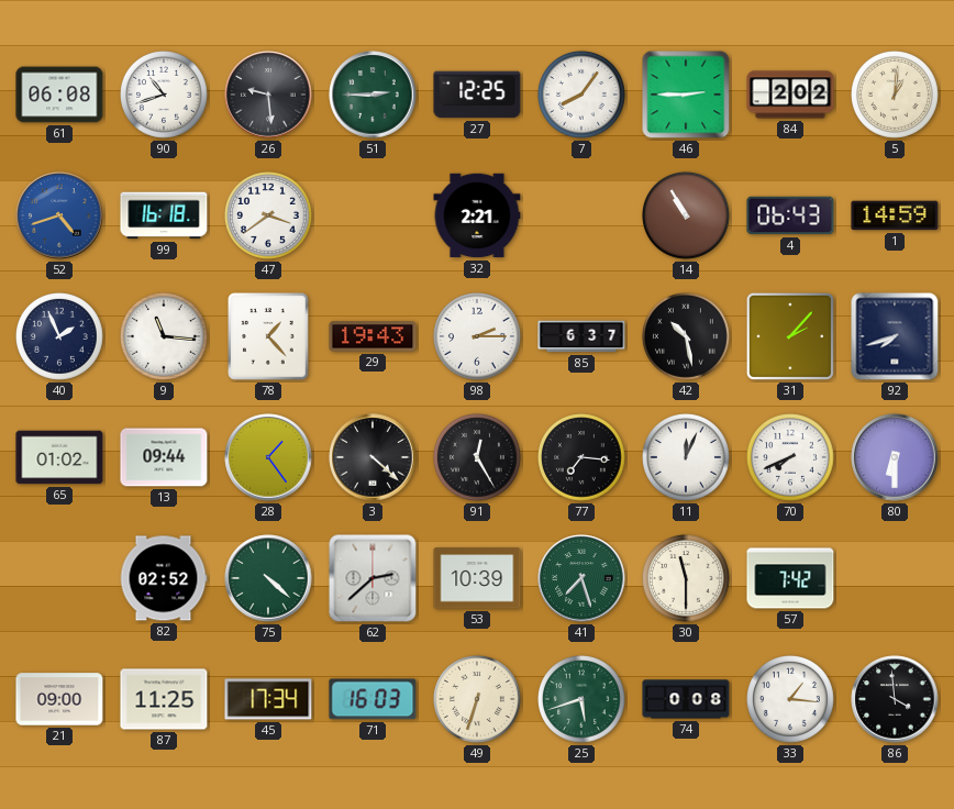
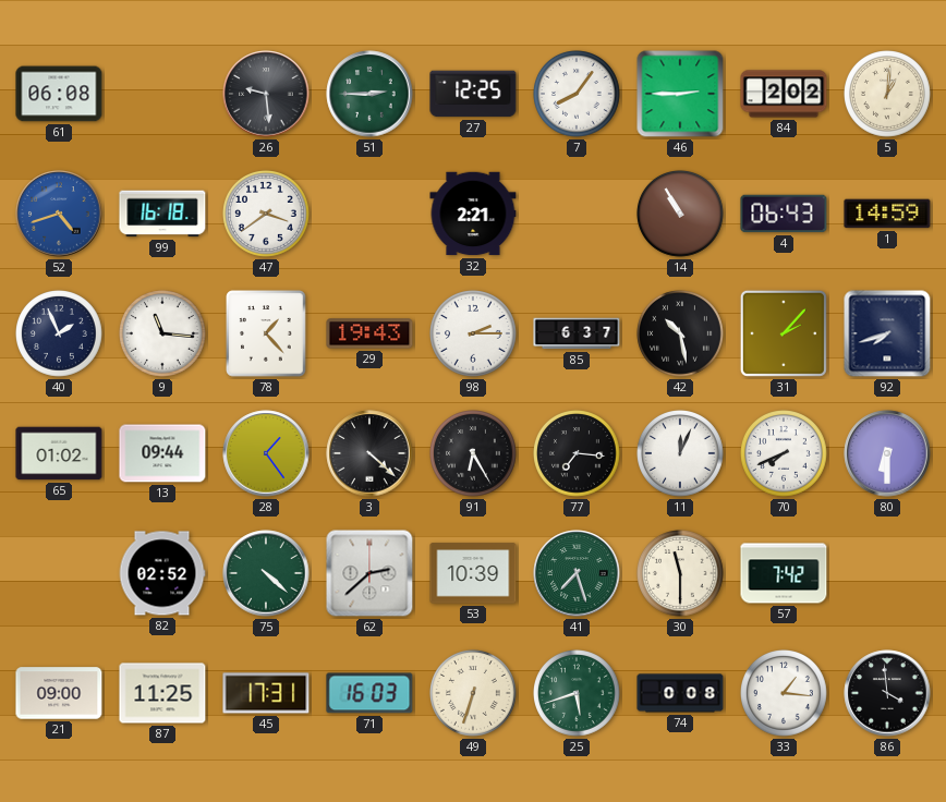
90: 10:42 -> none
91: 12:25 -> 6:25
45: 17:34 -> 17:31
